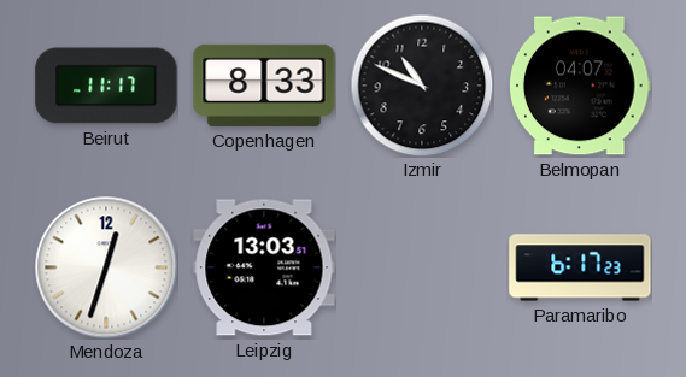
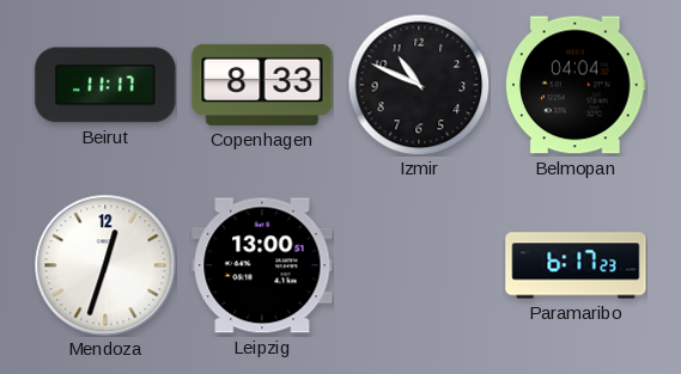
Belmopan: 04:07 -> 04:04
Leipzig: 13:03 -> 13:00
